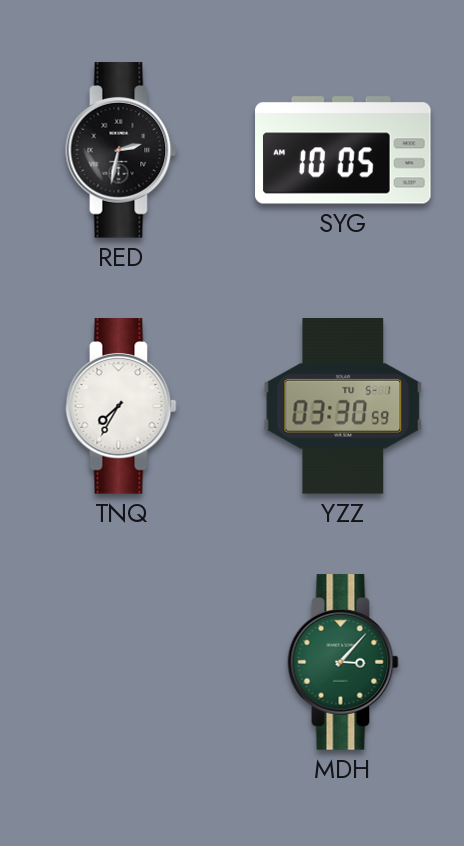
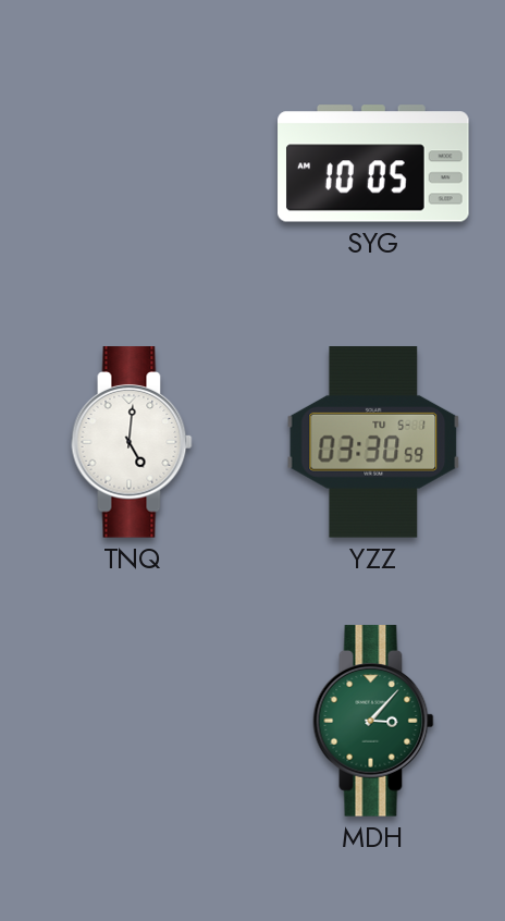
RED: 2:32 -> none
TNQ: 7:35 -> 5:01
